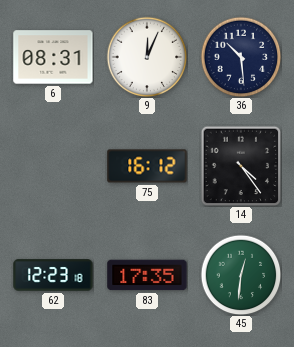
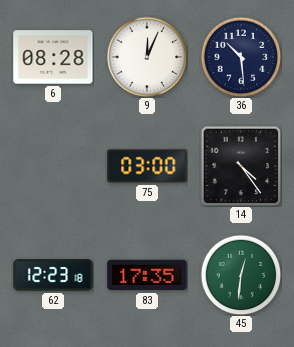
6: 08:31 -> 08:28
75: 16:12 -> 03:00
